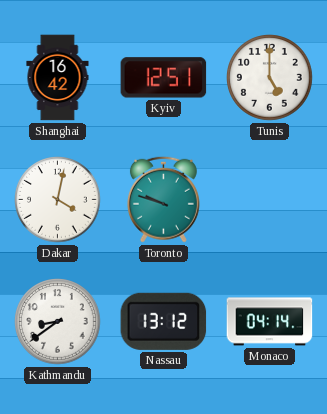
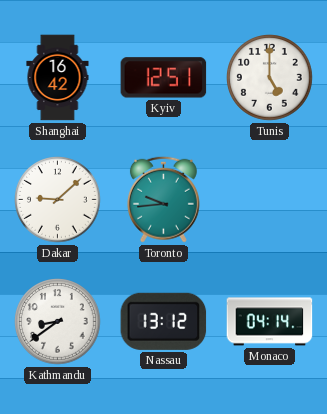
Dakar: 4:02 -> 9:08
Toronto: 9:48 -> 9:44
